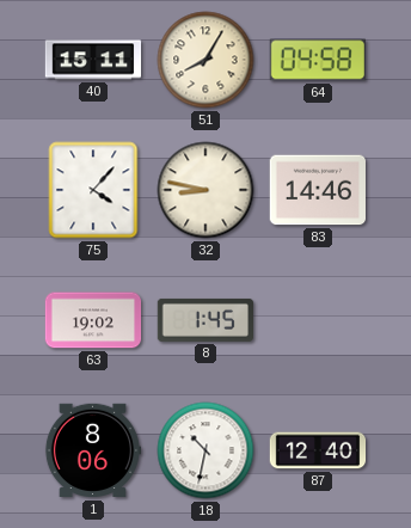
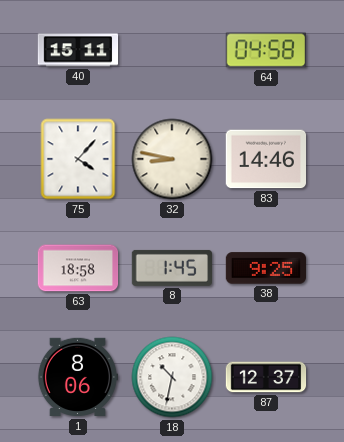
51: 8:05 -> none
63: 19:02 -> 18:58
38: none -> 9:25
87: 12:40 -> 12:37
